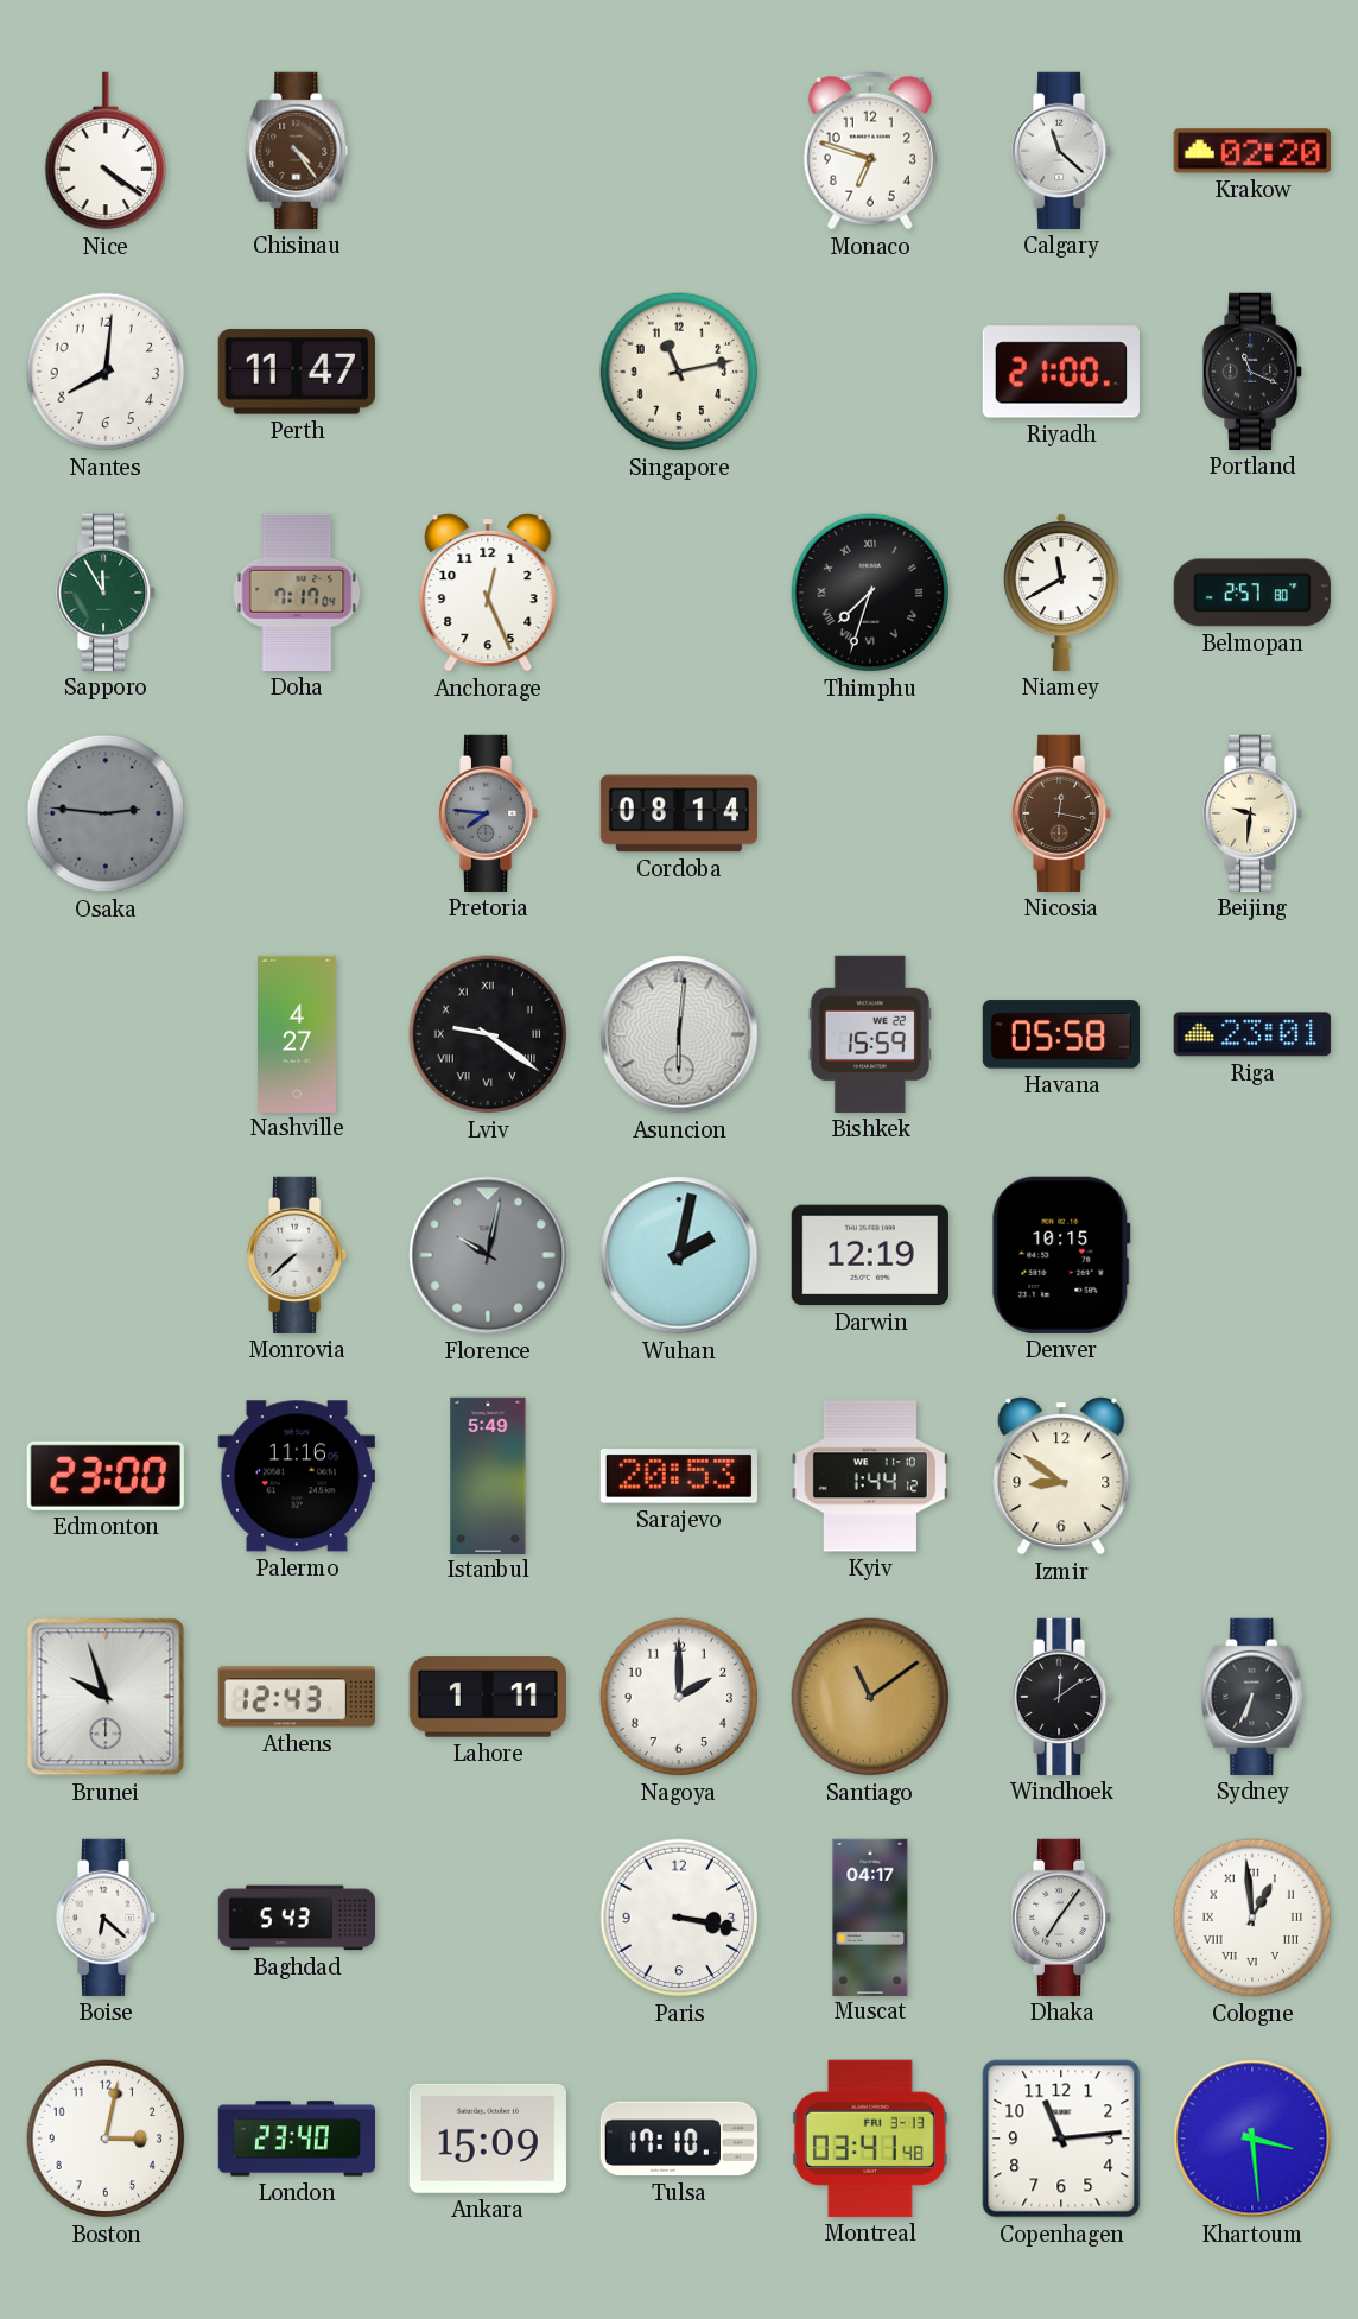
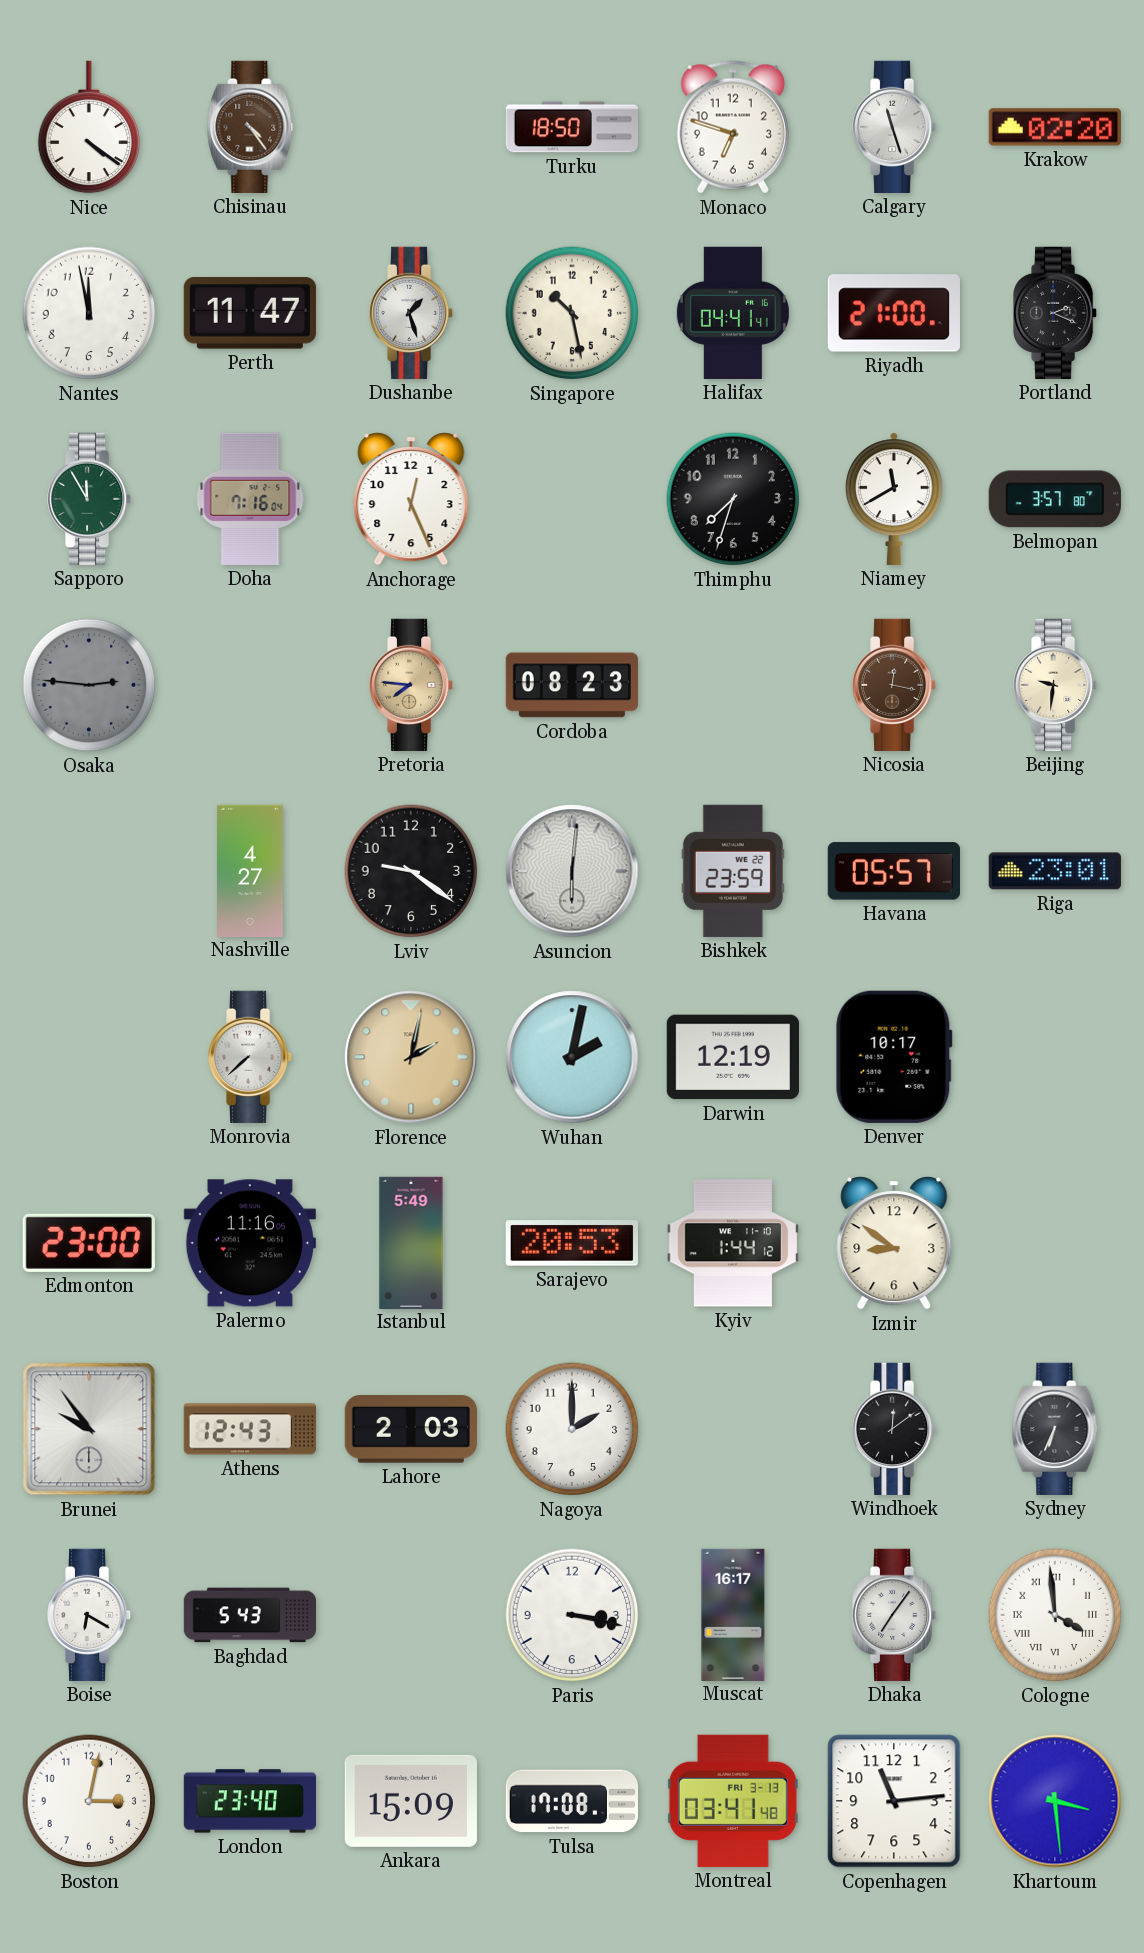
Turku: none -> 18:50
Calgary: 11:22 -> 11:27
Nantes: 8:01 -> 11:58
Dushanbe: none -> 1:27
Singapore: 11:13 -> 10:28
Halifax: none -> 04:41
Portland: 11:19 -> 2:19
Doha: 7:17 -> 7:16
Thimphu numerals: Roman -> Arabic
Belmopan: 2:57 -> 3:57
Pretoria dial: grey -> champagne
Cordoba: 08:14 -> 08:23
Lviv numerals: Roman -> Arabic
Bishkek: 15:59 -> 23:59
Havana: 05:58 -> 05:57
Florence: 10:02 -> 2:02
Florence dial: grey -> champagne
Denver: 10:15 -> 10:17
Brunei: 9:57 -> 9:54
Lahore: 1:11 -> 2:03
Santiago: 11:09 -> none
Boise: 6:22 -> 6:20
Muscat: 04:17 -> 16:17
Cologne: 12:59 -> 3:59
Tulsa: 17:10 -> 17:08
